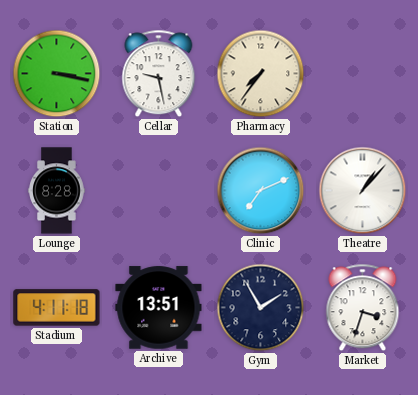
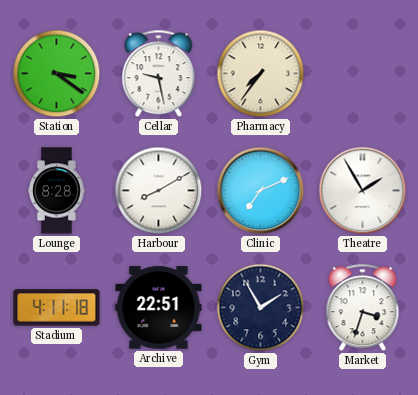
Station: 3:17 -> 3:21
Harbour: none -> 8:10
Theatre: 1:07 -> 1:55
Archive: 13:51 -> 22:51
